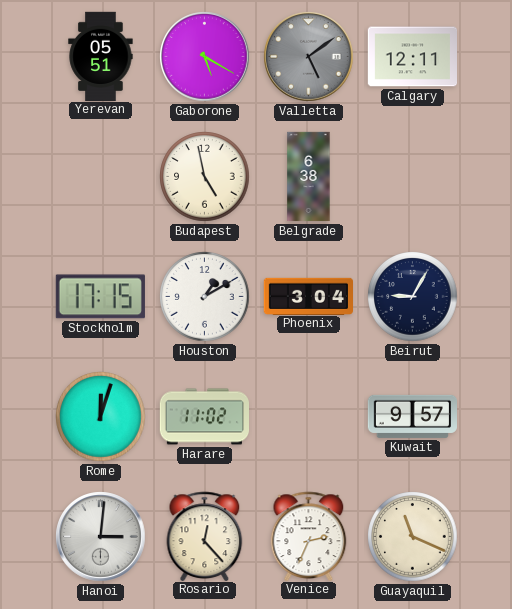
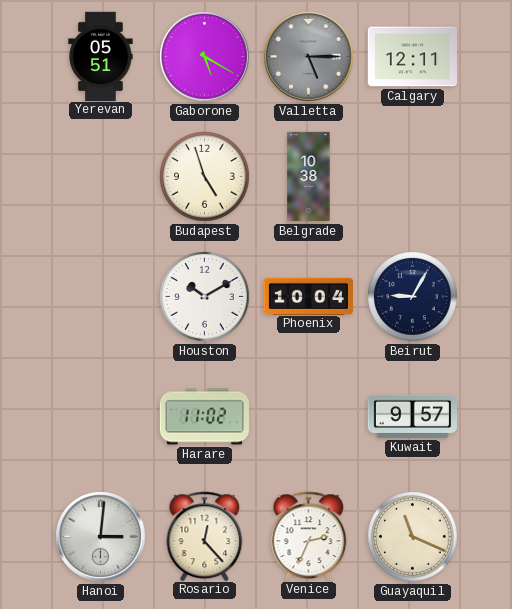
Valletta: 5:09 -> 5:15
Budapest: 4:58 -> 4:57
Belgrade: 6:38 -> 10:38
Stockholm: 17:15 -> none
Houston: 1:10 -> 10:10
Phoenix: 3:04 -> 10:04
Rome: 12:03 -> none
